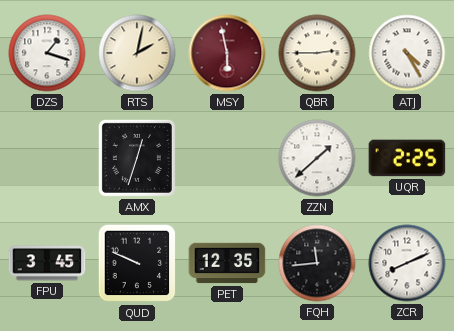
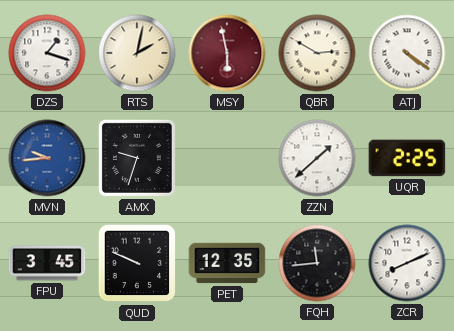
QBR: 2:45 -> 2:50
ATJ: 4:25 -> 4:21
MVN: none -> 9:44
AMX: 12:33 -> 9:33
